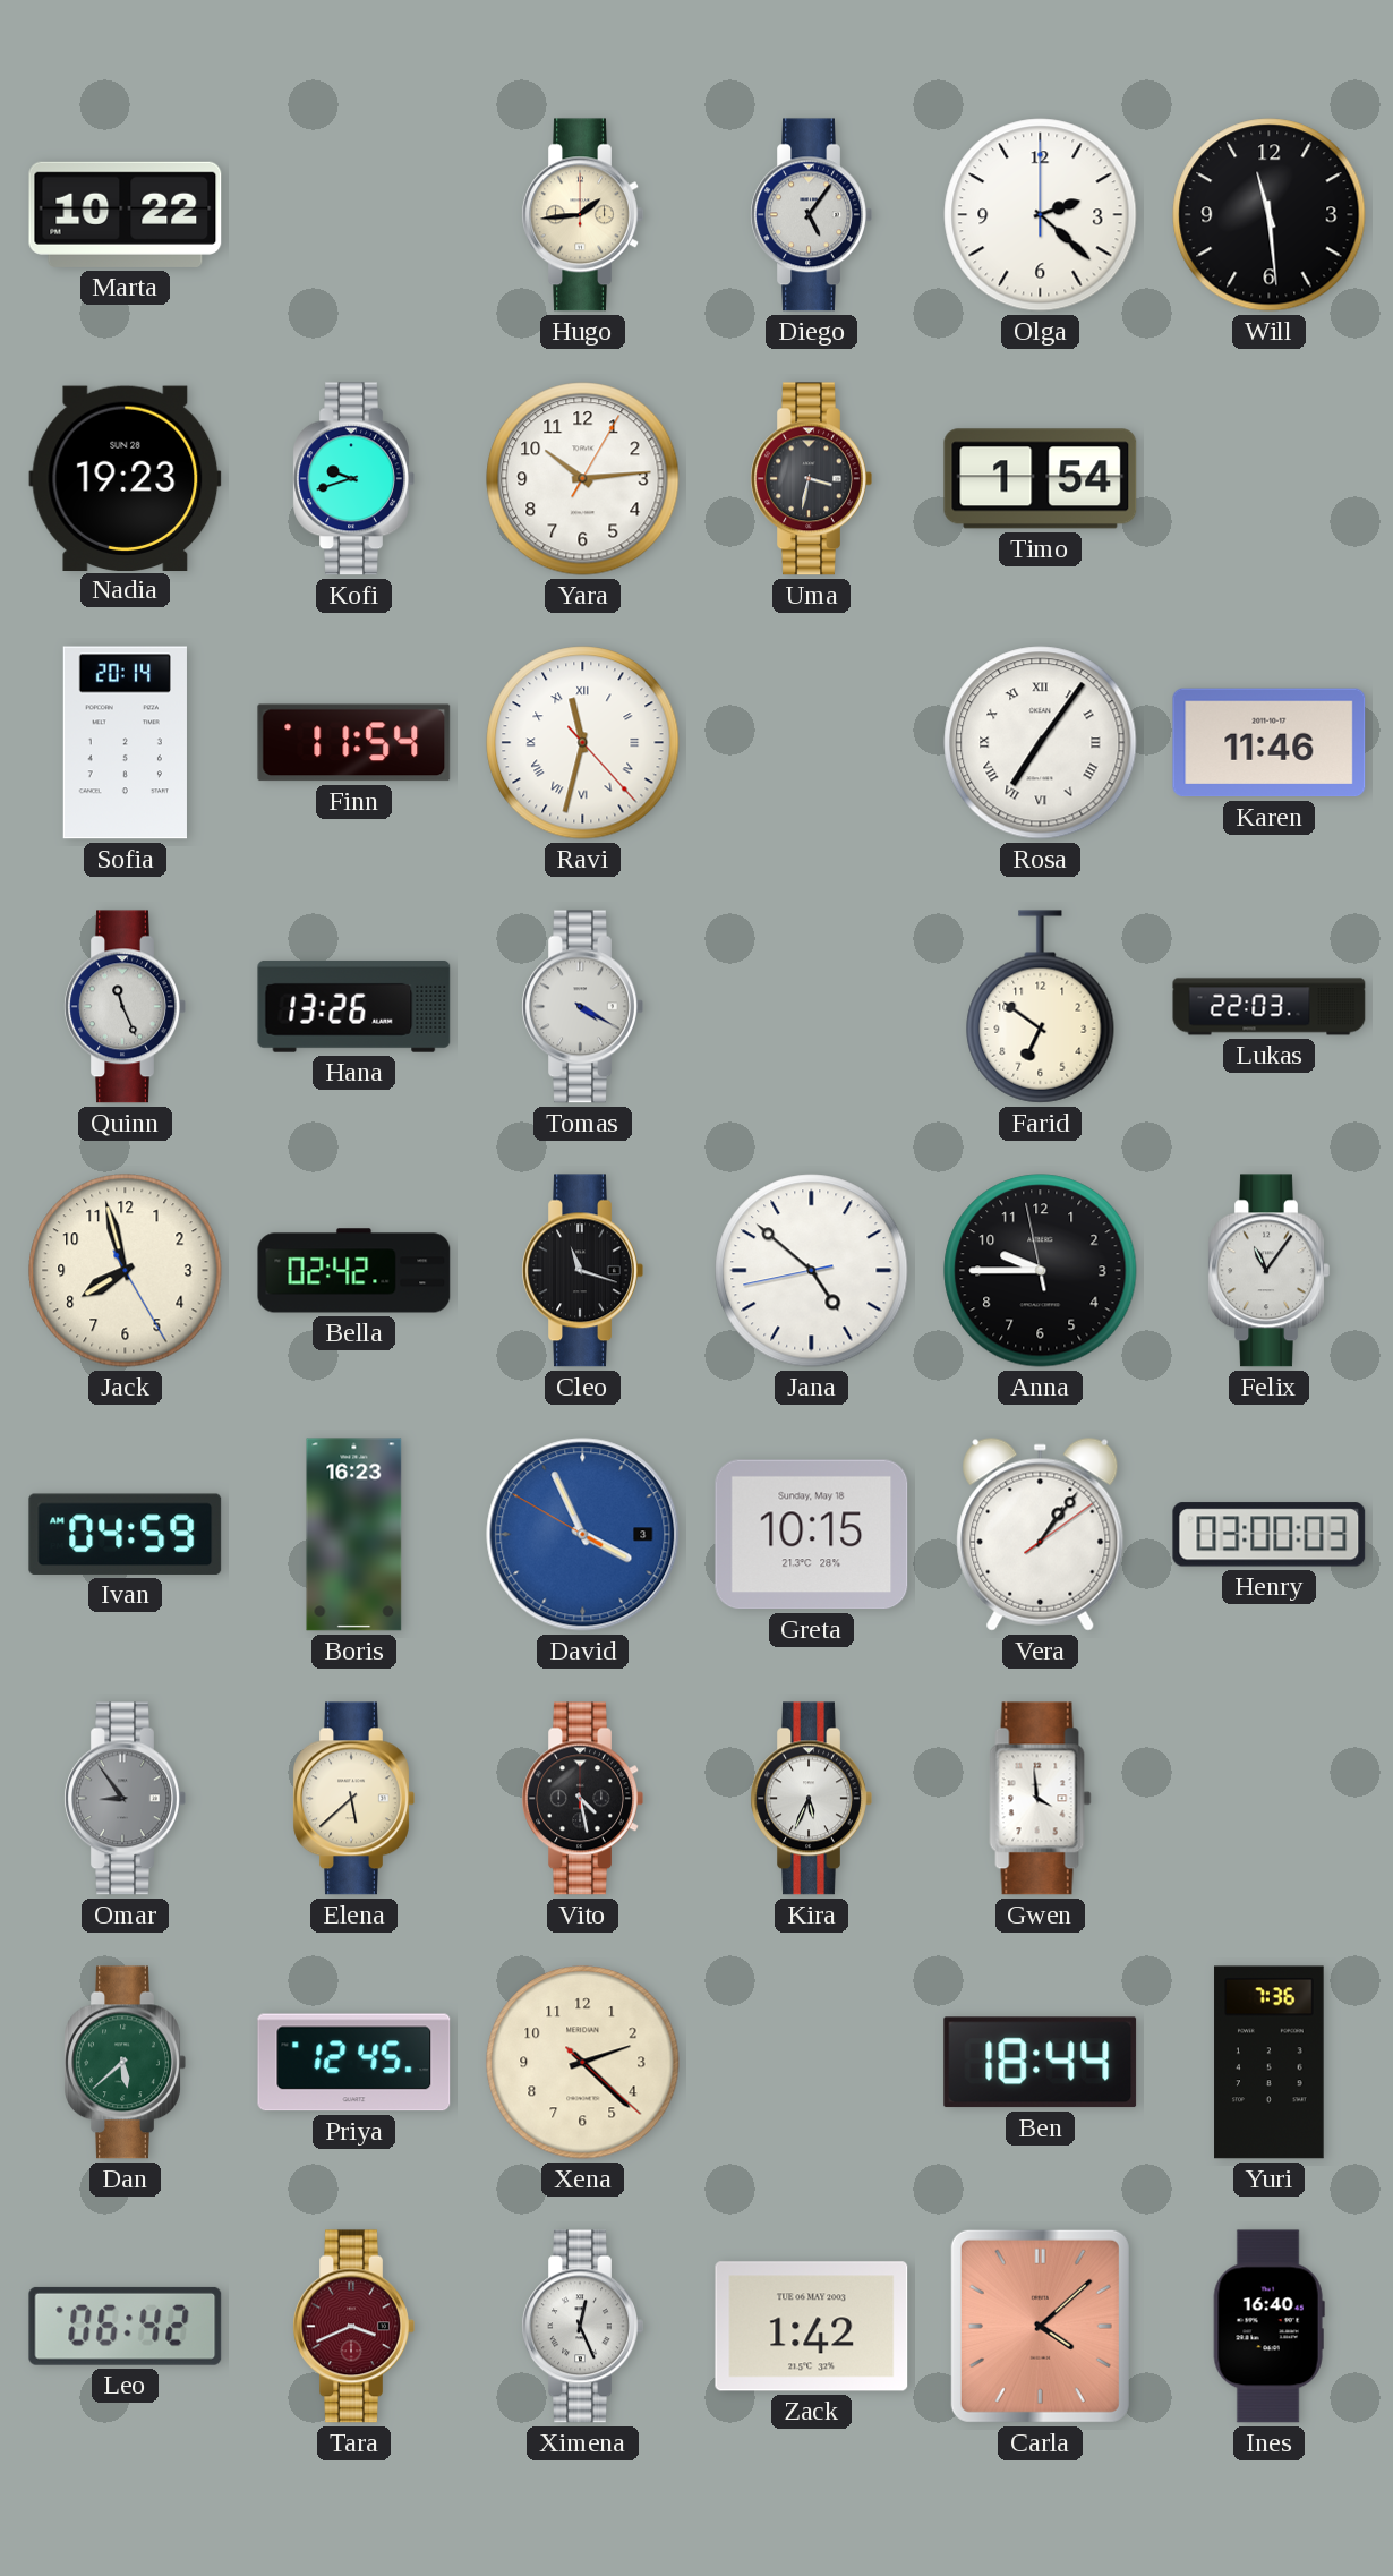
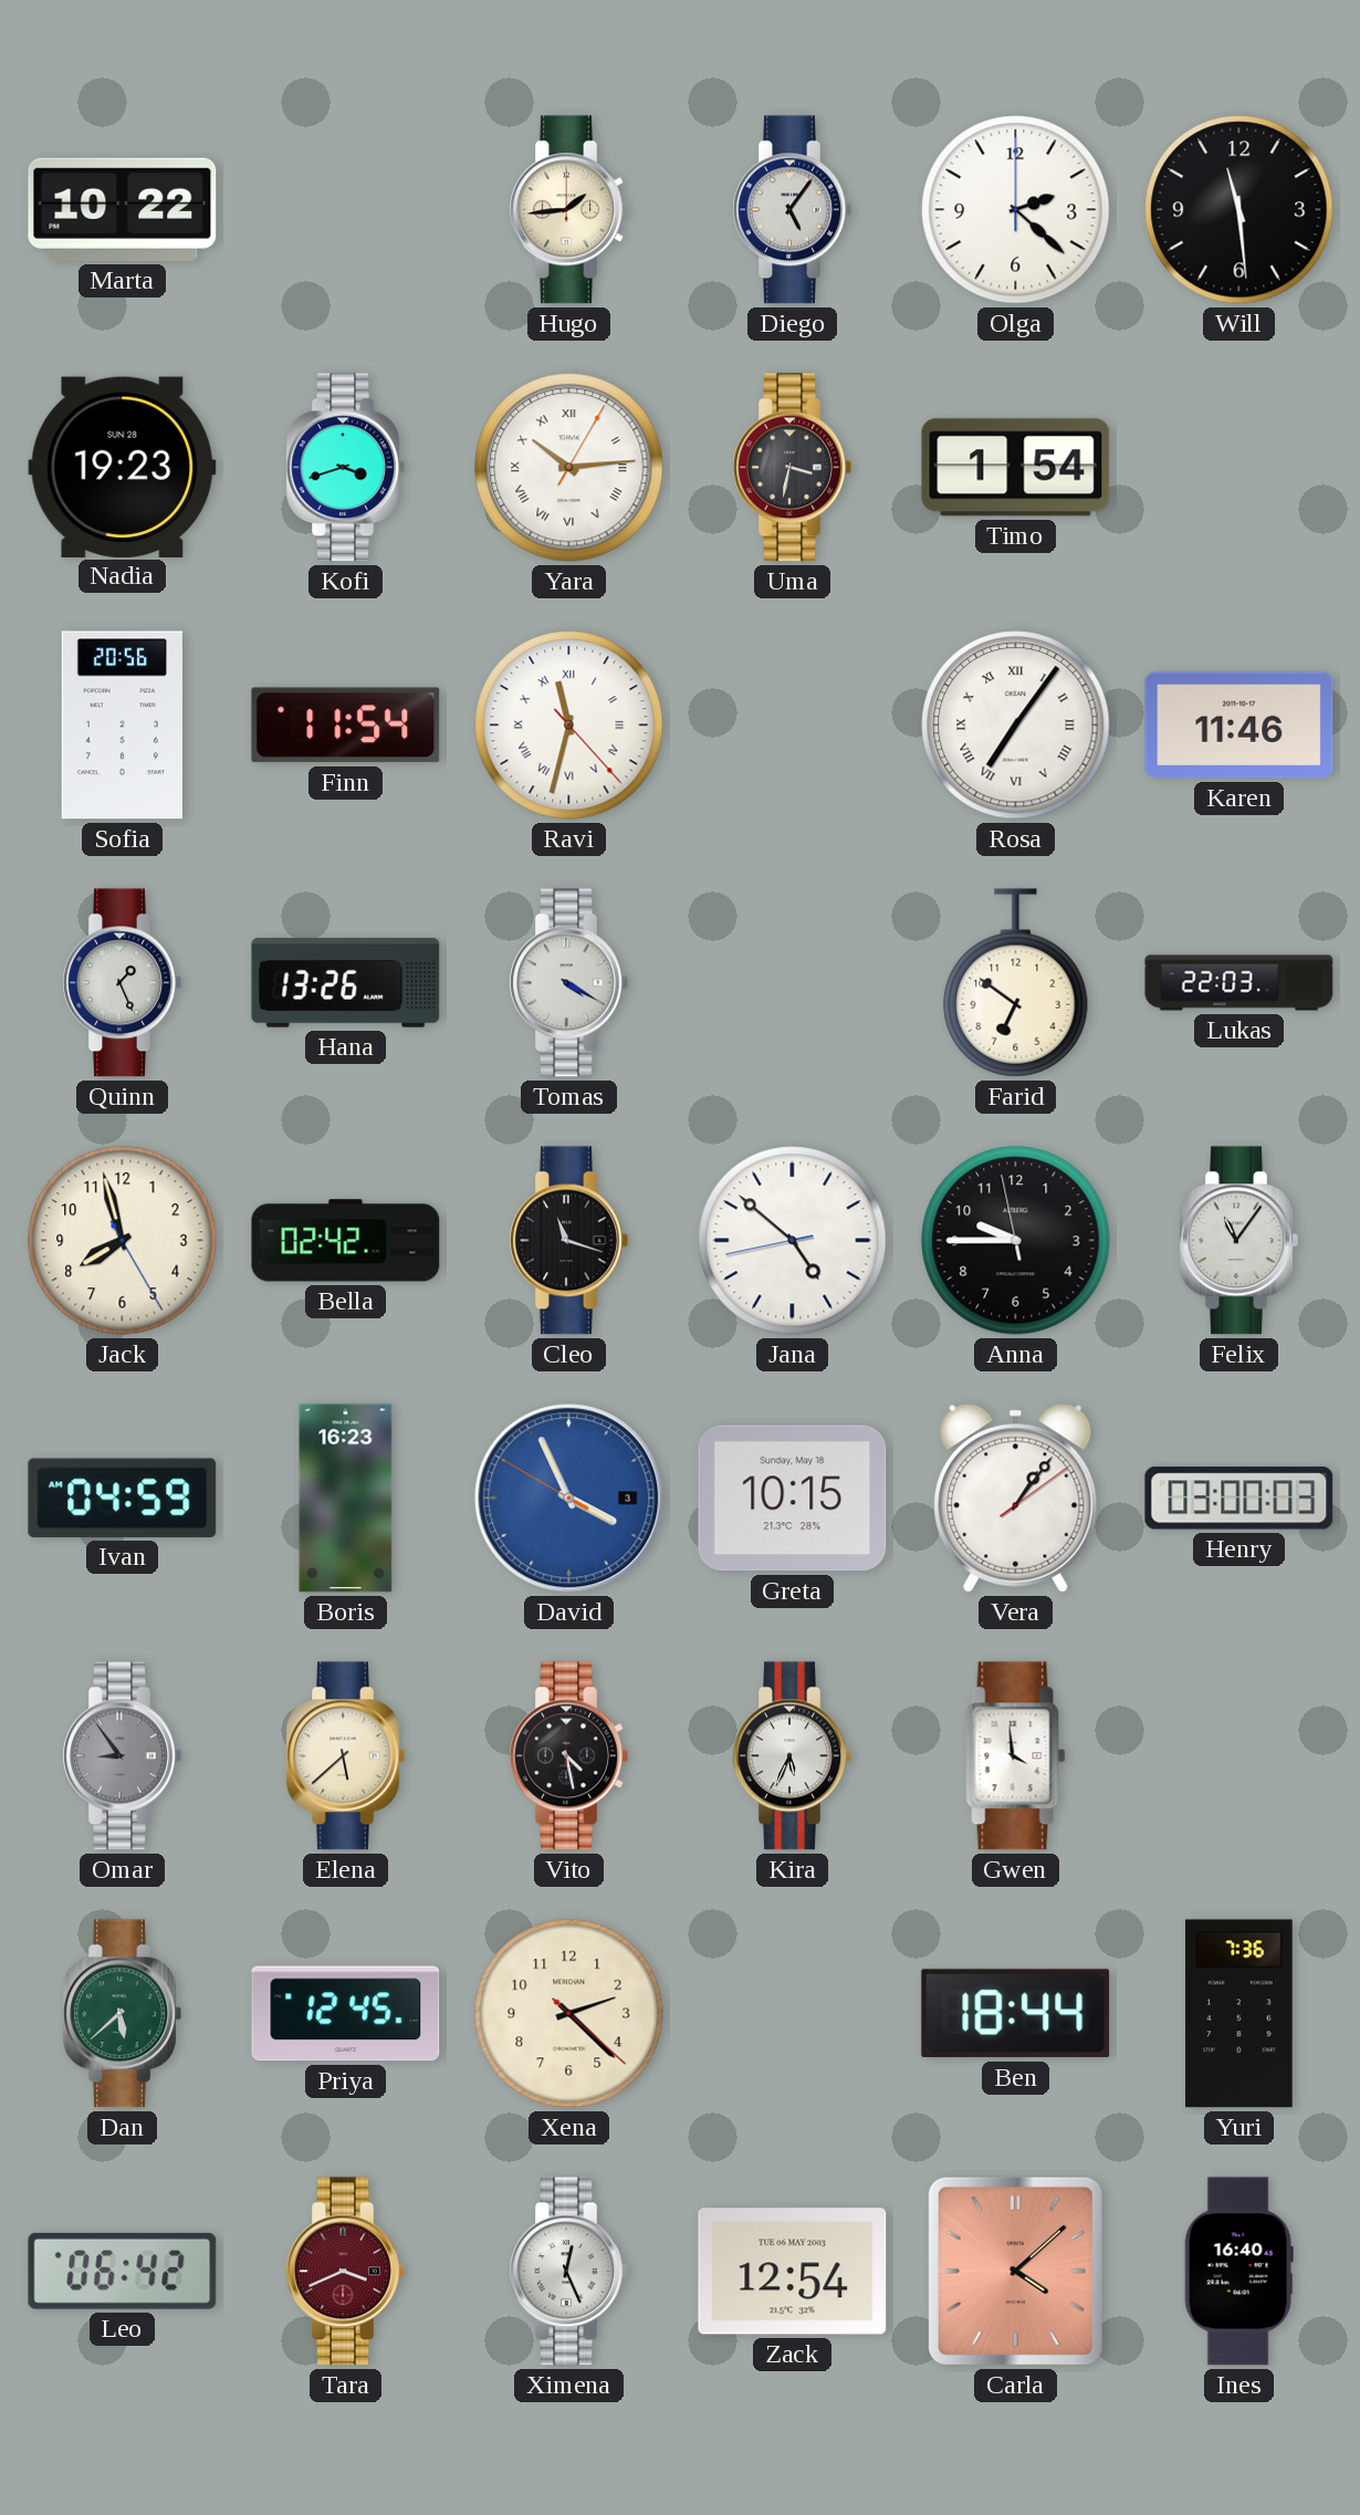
Kofi: 9:42 -> 3:42
Yara numerals: Arabic -> Roman
Sofia: 20:14 -> 20:56
Quinn: 11:26 -> 1:26
Zack: 1:42 -> 12:54
